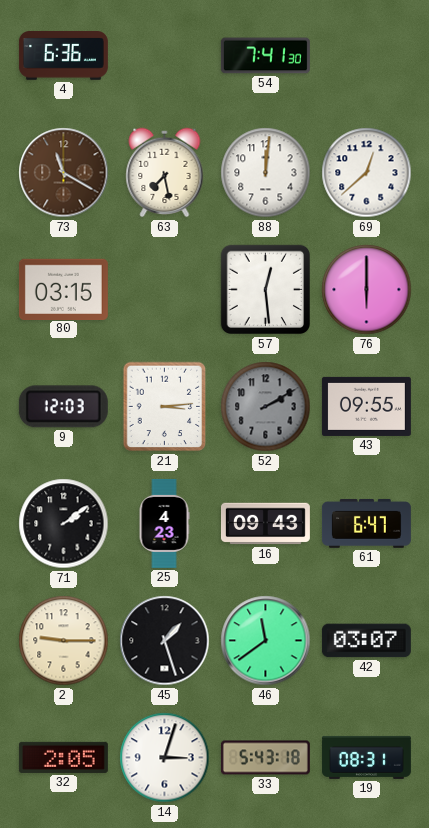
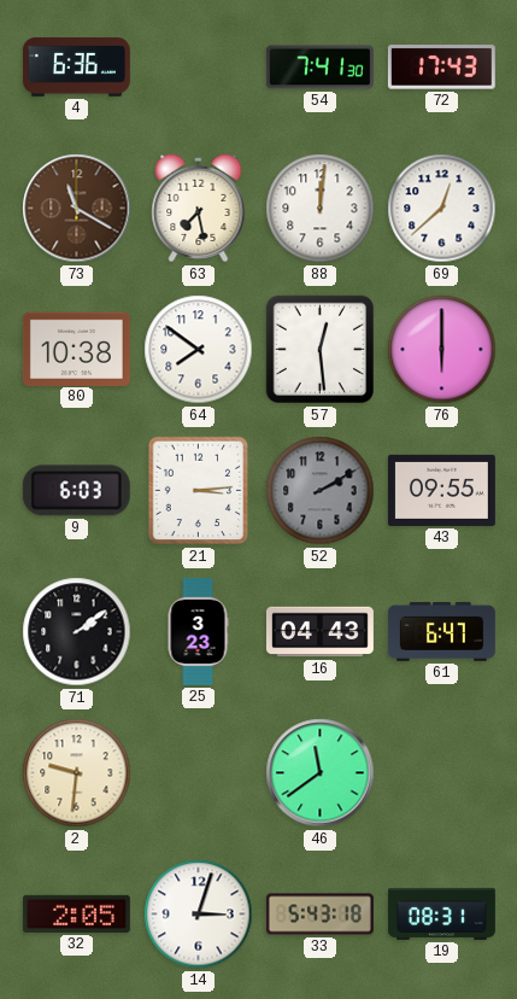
72: none -> 17:43
80: 03:15 -> 10:38
64: none -> 7:51
9: 12:03 -> 6:03
25: 4:23 -> 3:23
16: 09:43 -> 04:43
2: 9:15 -> 9:31
45: 1:27 -> none
42: 03:07 -> none
